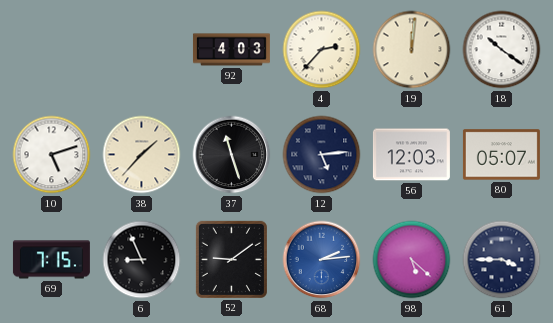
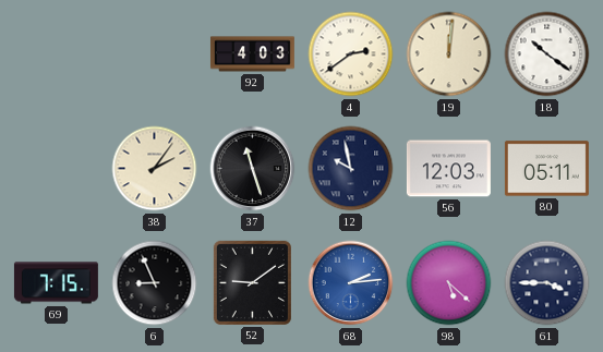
4: 2:37 -> 2:39
10: 5:12 -> none
38: 1:37 -> 2:06
12: 5:14 -> 9:58
80: 05:07 -> 05:11
